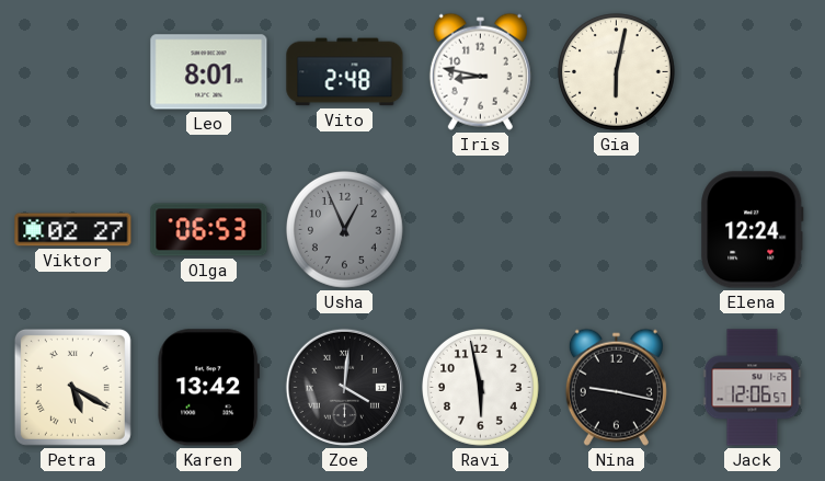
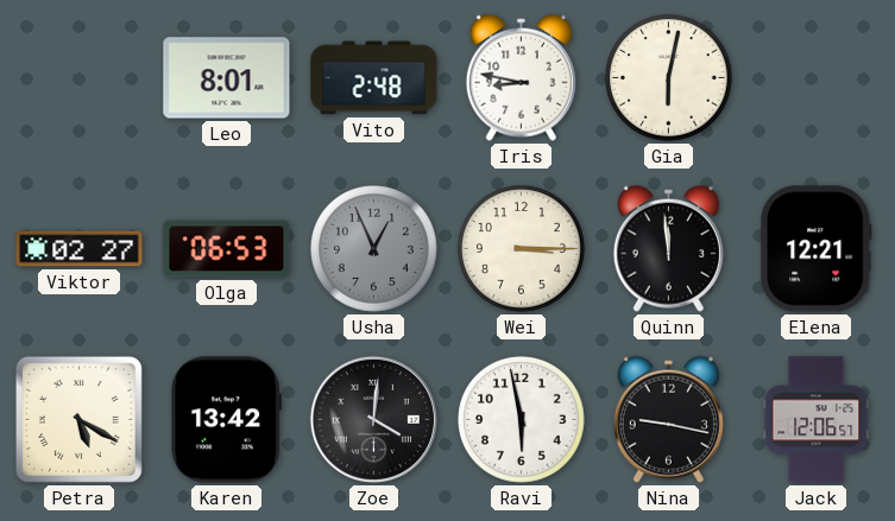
Wei: none -> 3:15
Quinn: none -> 11:59
Elena: 12:24 -> 12:21
